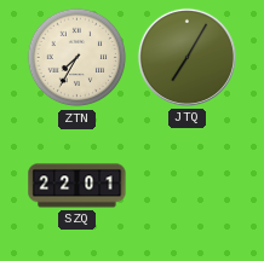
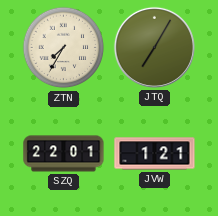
JVW: none -> 1:21
